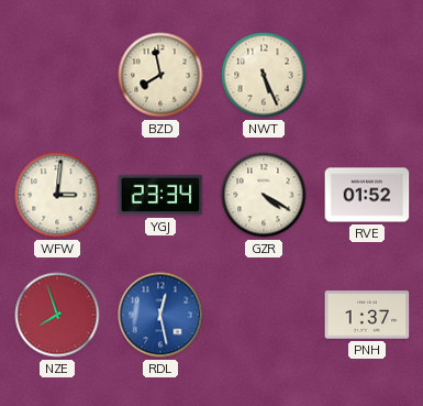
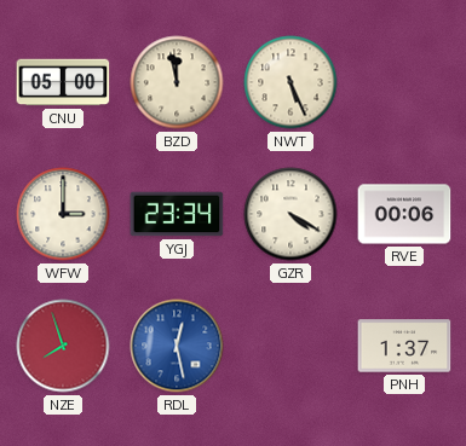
CNU: none -> 05:00
BZD: 7:58 -> 11:58
WFW: 3:01 -> 3:00
RVE: 01:52 -> 00:06
